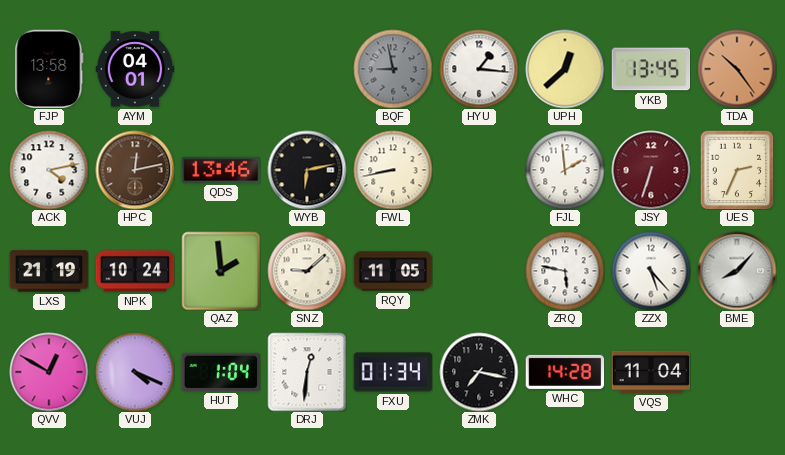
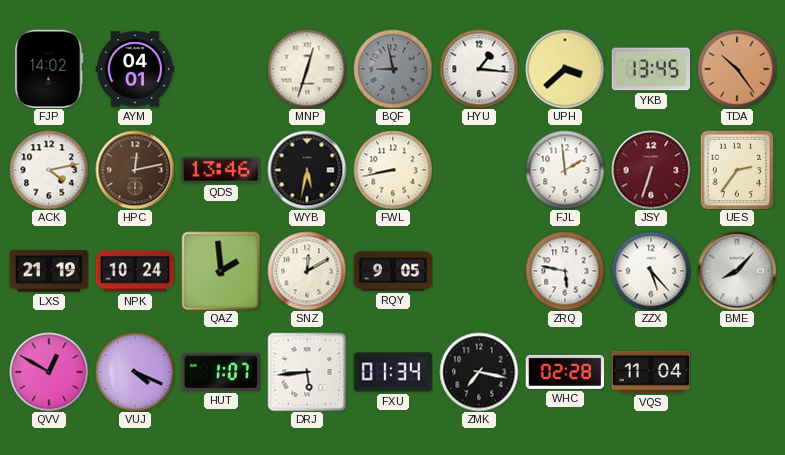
FJP: 13:58 -> 14:02
MNP: none -> 12:33
UPH: 12:38 -> 3:38
WYB: 6:13 -> 5:32
UES: 2:34 -> 2:36
SNZ: 9:08 -> 12:10
RQY: 11:05 -> 9:05
HUT: 1:04 -> 1:07
DRJ: 12:31 -> 5:44
WHC: 14:28 -> 02:28
